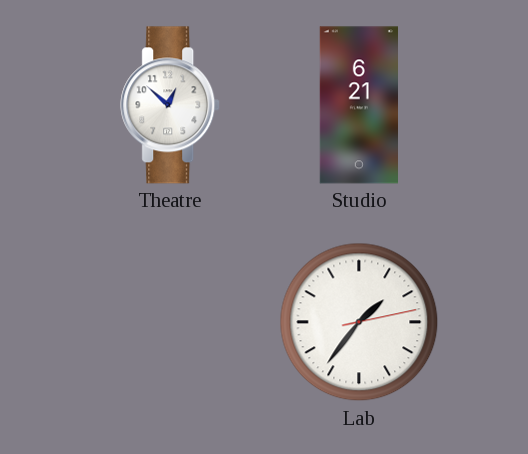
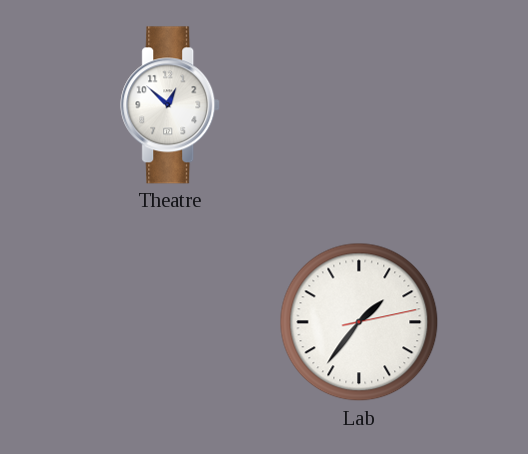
Studio: 6:21 -> none
